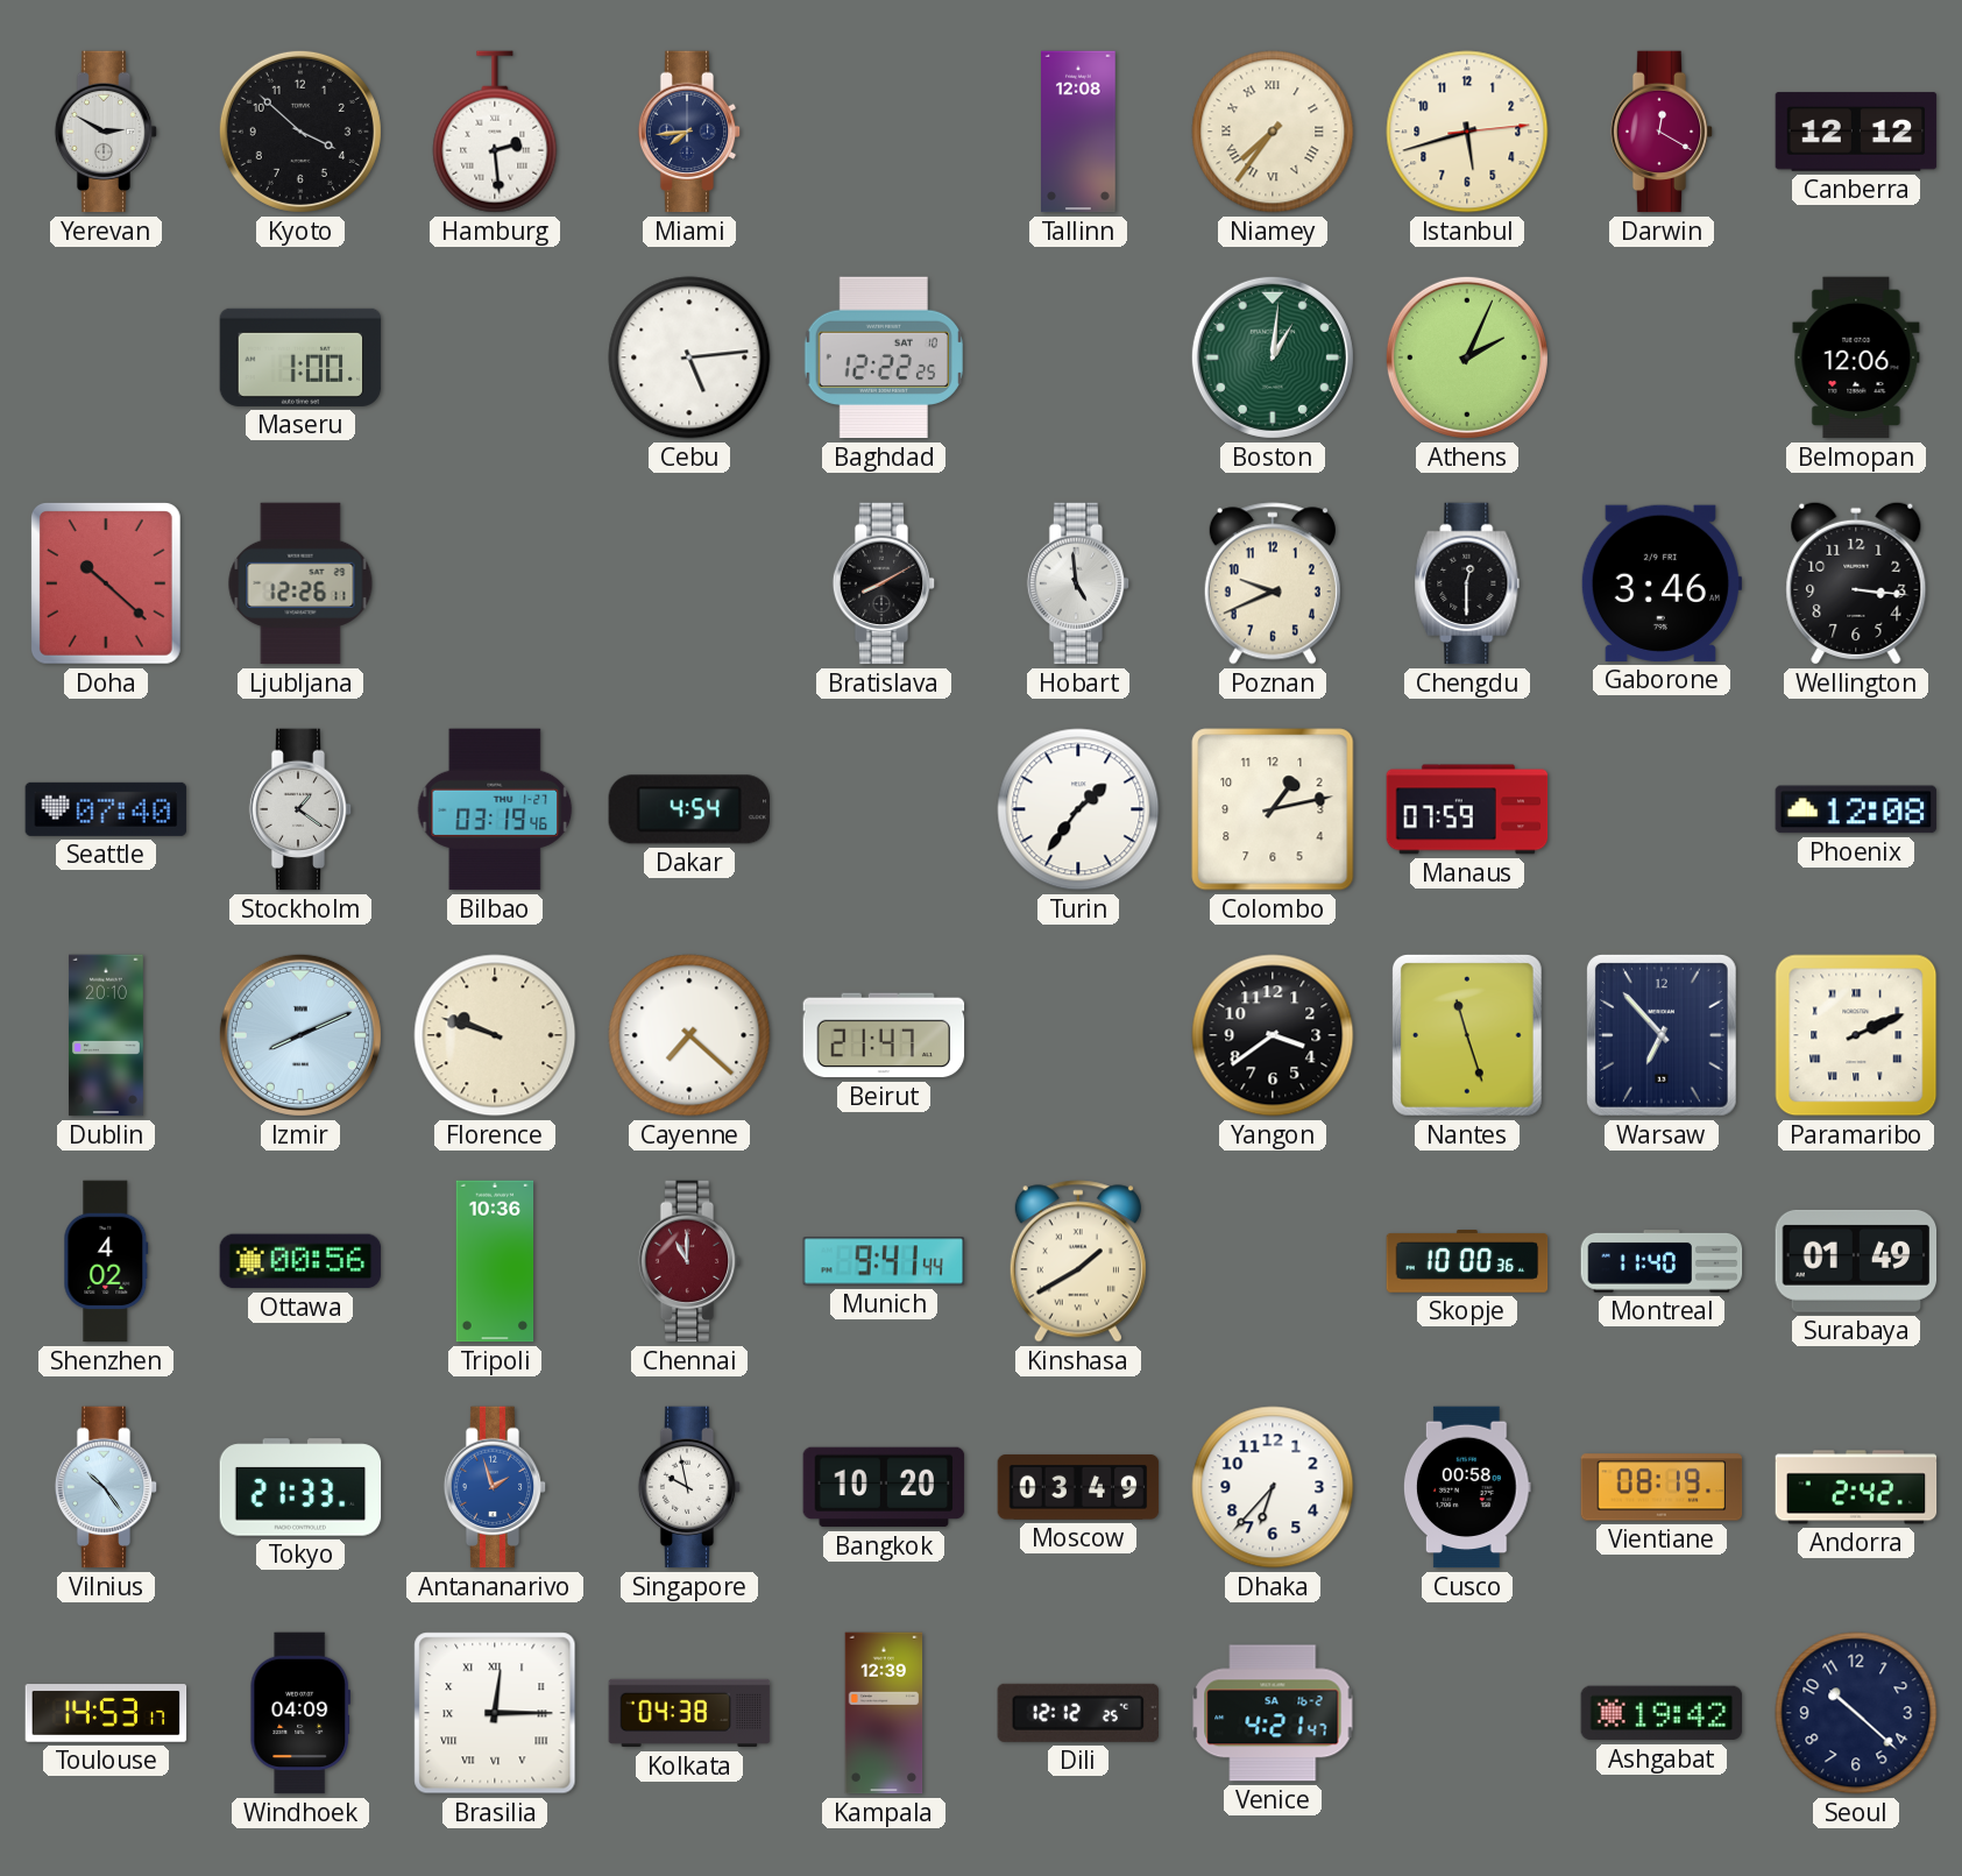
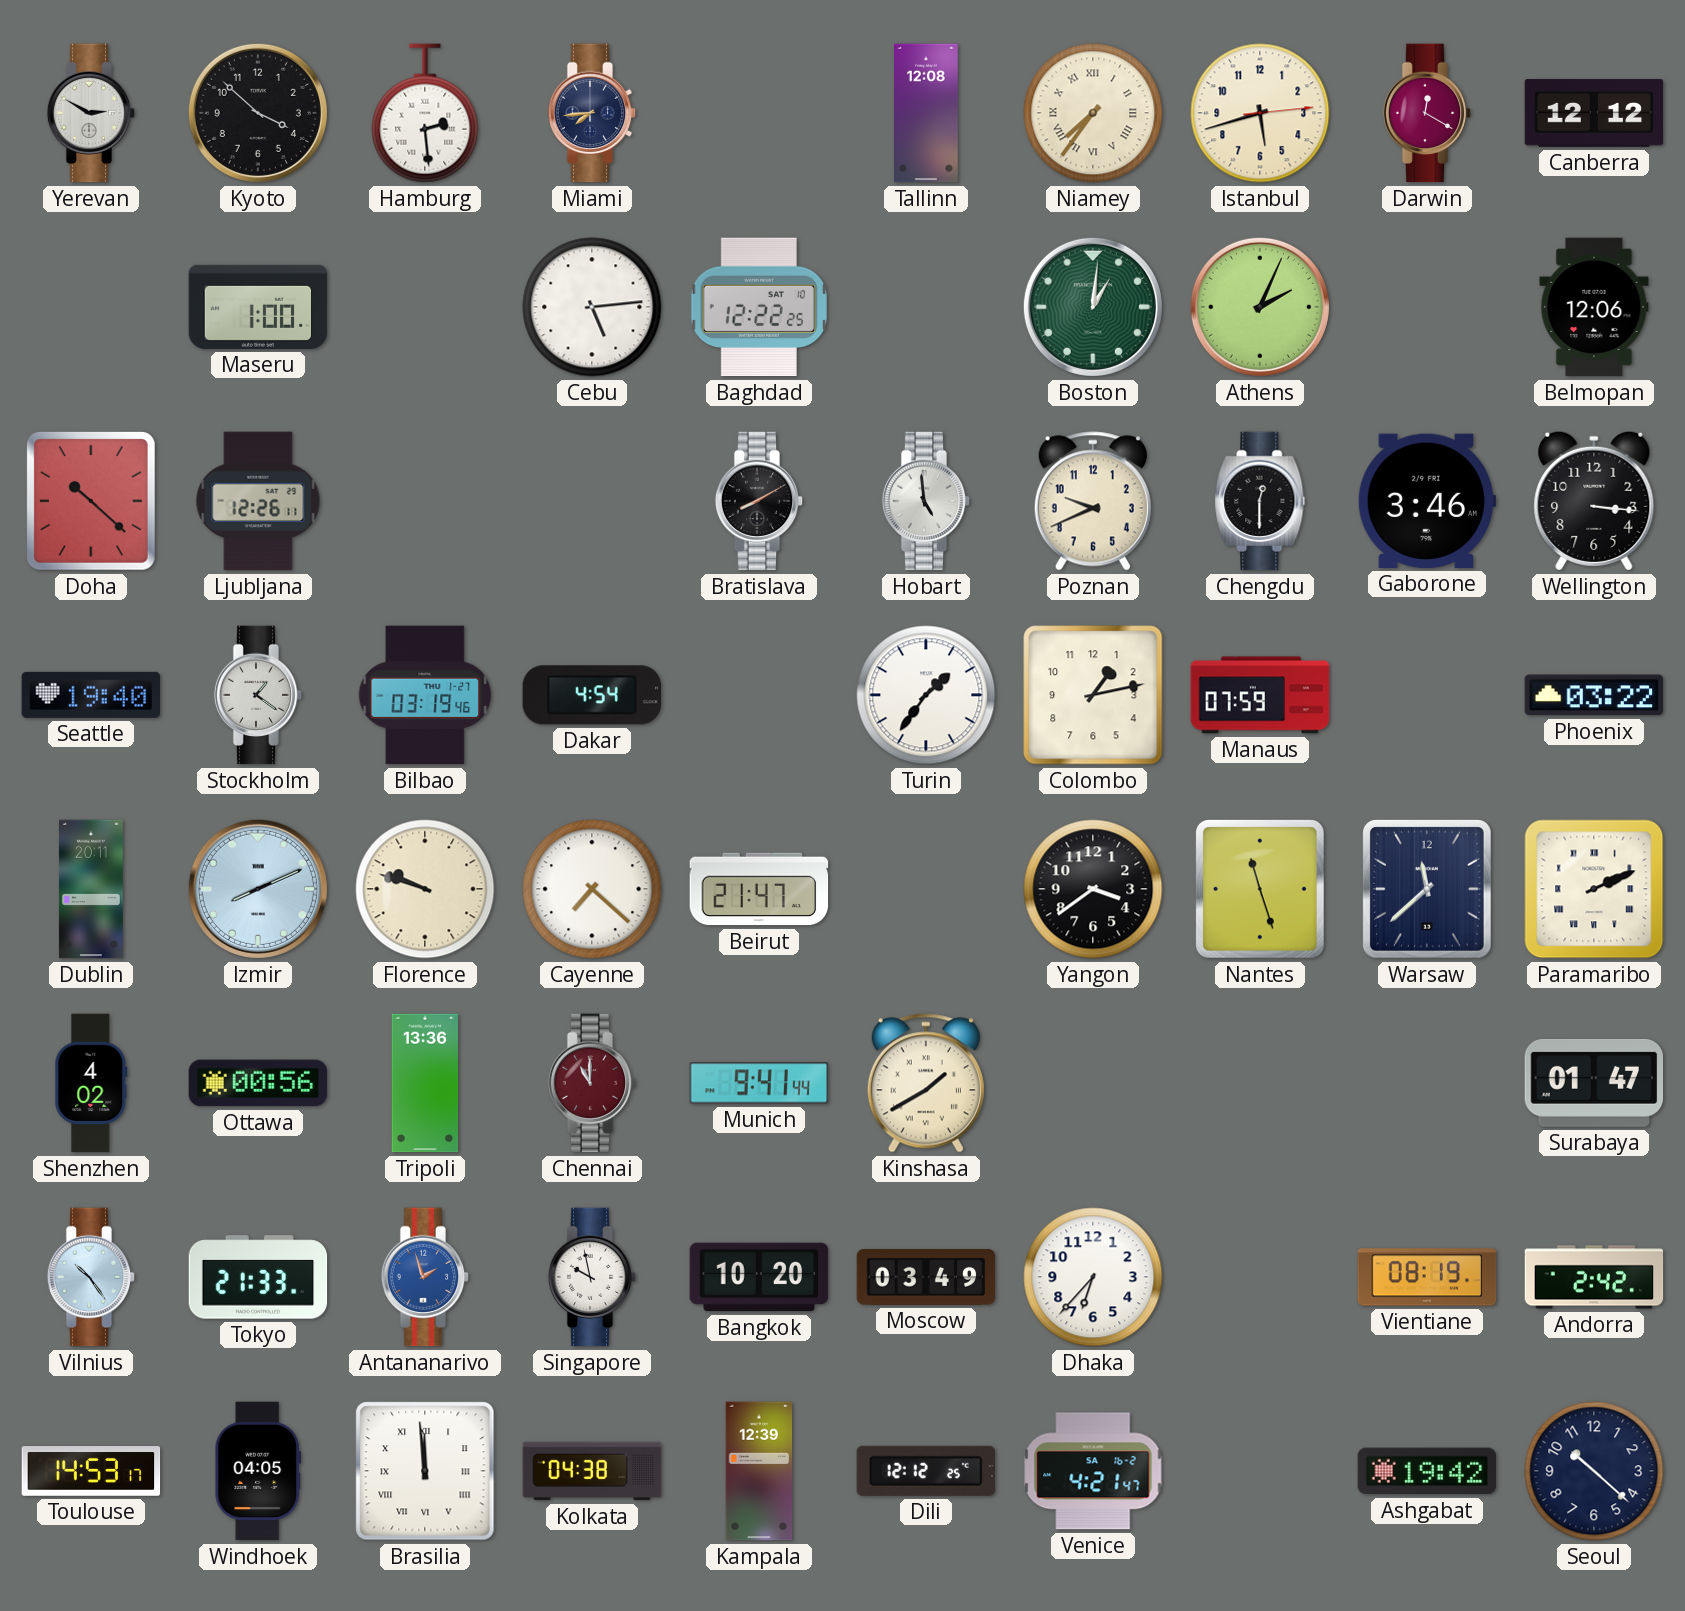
Seattle: 07:40 -> 19:40
Phoenix: 12:08 -> 03:22
Dublin: 20:10 -> 20:11
Warsaw: 6:53 -> 11:38
Tripoli: 10:36 -> 13:36
Skopje: 10:00 -> none
Montreal: 11:40 -> none
Surabaya: 01:49 -> 01:47
Cusco: 00:58 -> none
Windhoek: 04:09 -> 04:05
Brasilia: 12:15 -> 11:59
